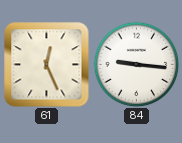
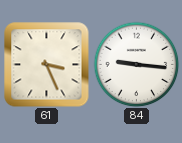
61: 12:26 -> 3:26
